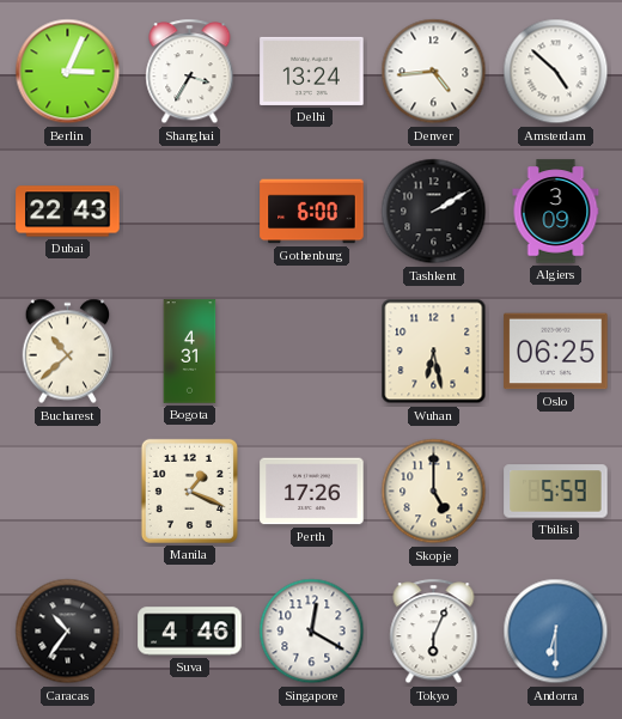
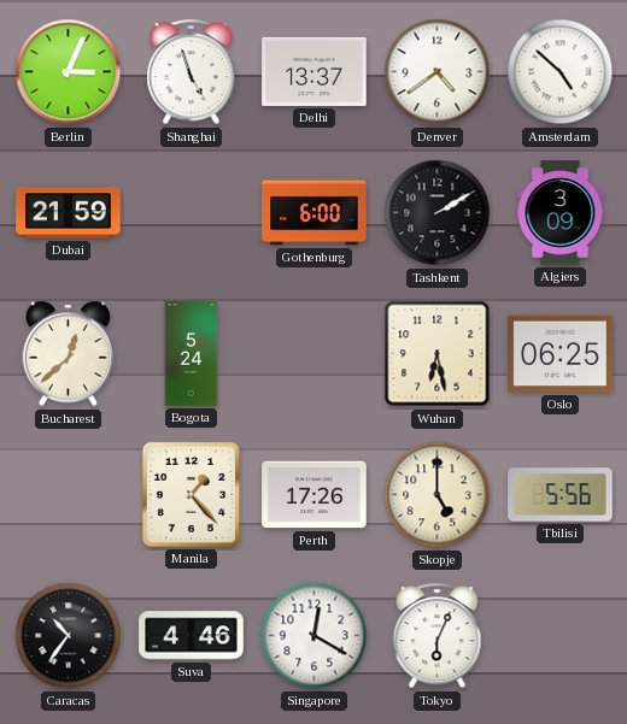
Shanghai: 3:35 -> 4:57
Delhi: 13:24 -> 13:37
Denver: 4:44 -> 4:39
Dubai: 22:43 -> 21:59
Bucharest: 10:38 -> 12:38
Bogota: 4:31 -> 5:24
Manila: 1:19 -> 1:23
Tbilisi: 5:59 -> 5:56
Andorra: 6:30 -> none
